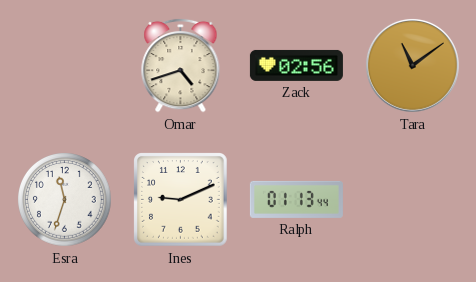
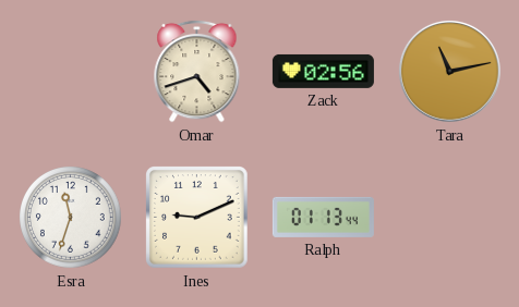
Tara: 11:09 -> 11:13
